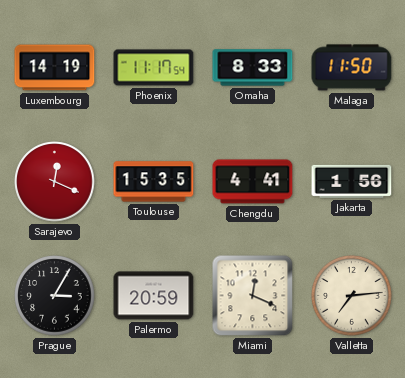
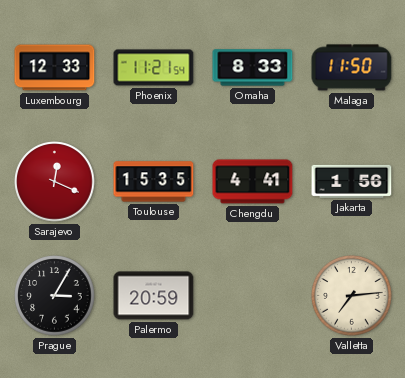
Luxembourg: 14:19 -> 12:33
Phoenix: 11:17 -> 11:21
Miami: 12:19 -> none
